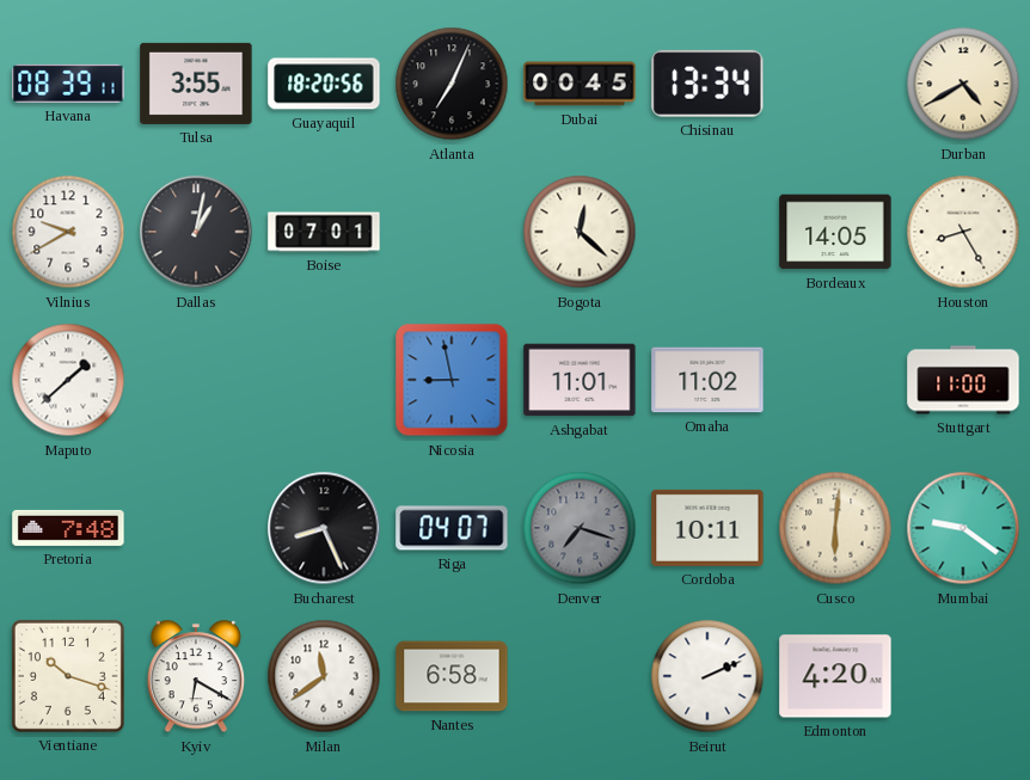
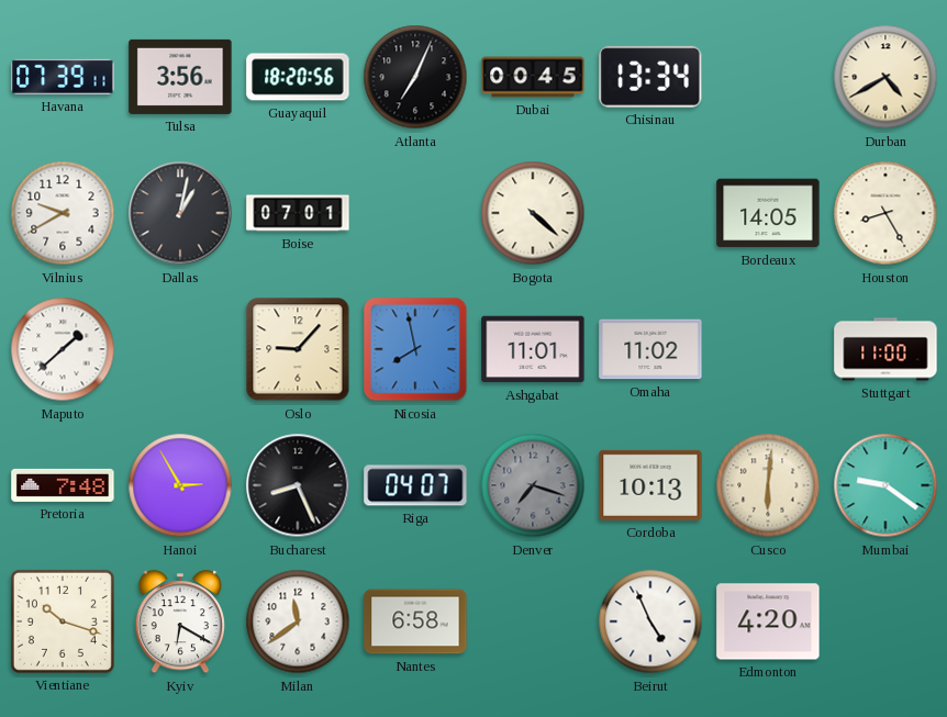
Havana: 08:39 -> 07:39
Tulsa: 3:55 -> 3:56
Bogota: 12:22 -> 4:22
Oslo: none -> 9:07
Nicosia: 8:58 -> 7:58
Hanoi: none -> 2:55
Cordoba: 10:11 -> 10:13
Beirut: 2:11 -> 4:56
